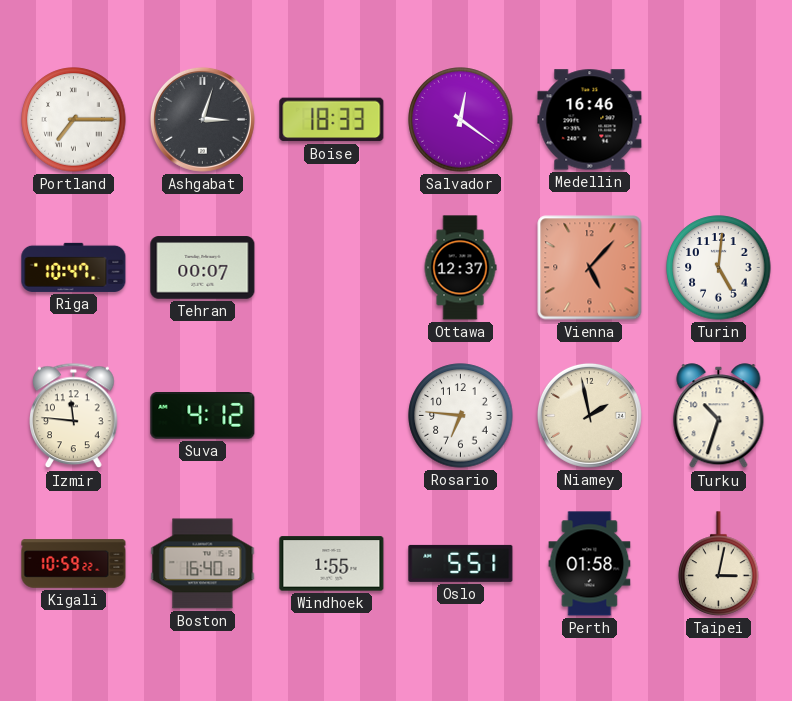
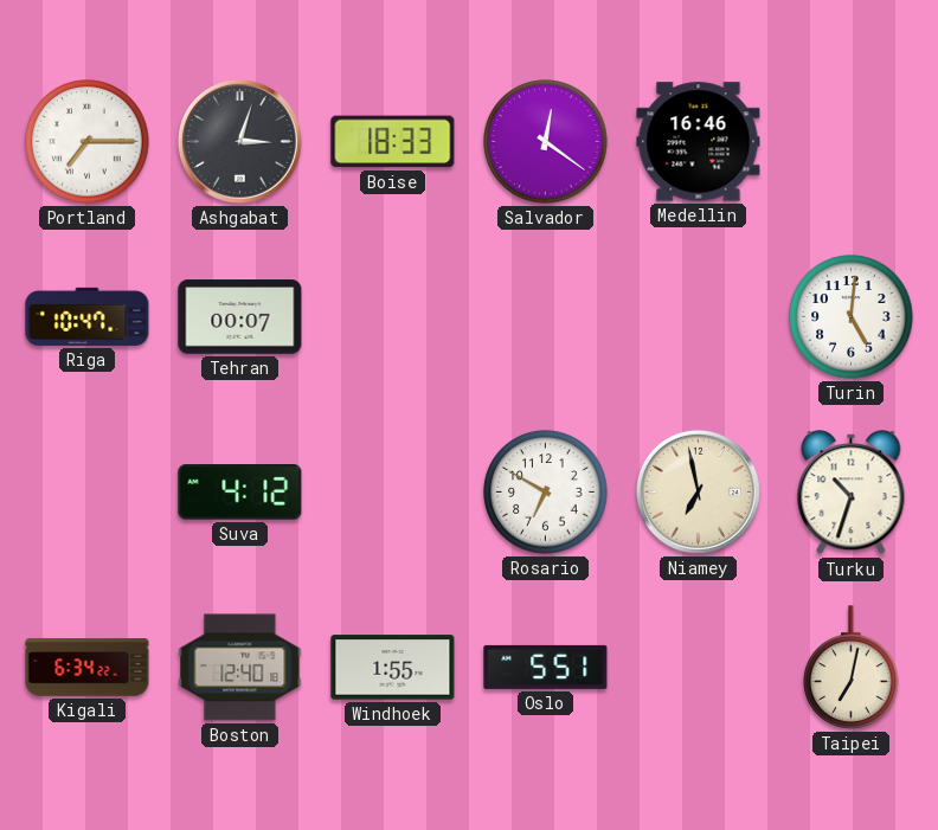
Ottawa: 12:37 -> none
Vienna: 5:07 -> none
Izmir: 11:46 -> none
Rosario: 6:46 -> 6:50
Niamey: 1:58 -> 6:58
Kigali: 10:59 -> 6:34
Boston: 16:40 -> 12:40
Perth: 01:58 -> none
Taipei: 3:02 -> 7:02
